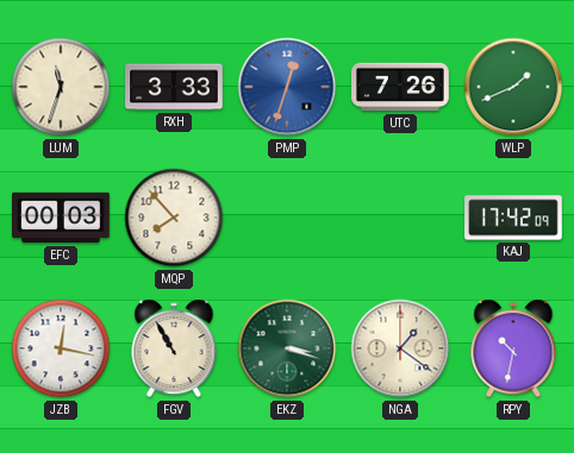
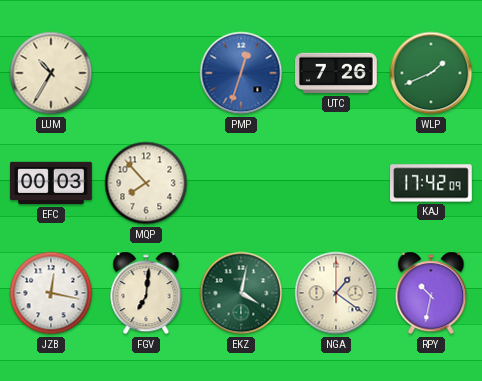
LUM: 11:33 -> 10:35
RXH: 3:33 -> none
FGV: 10:55 -> 7:01
EKZ: 3:18 -> 4:02
